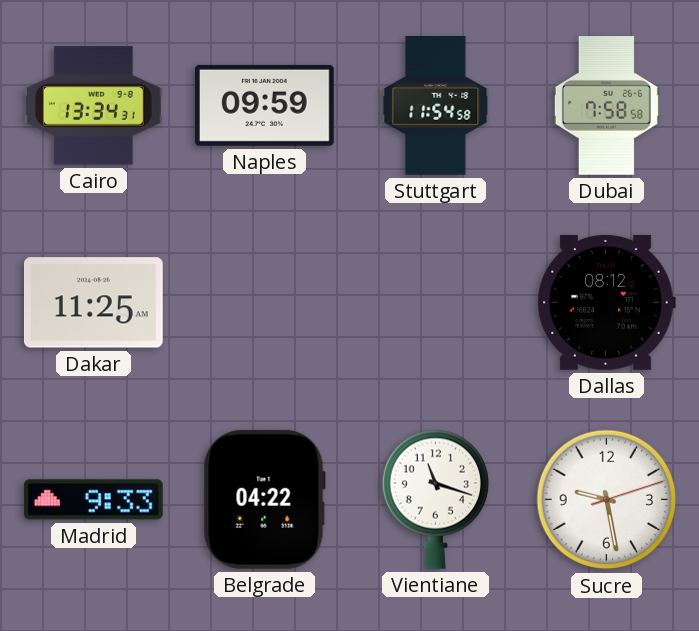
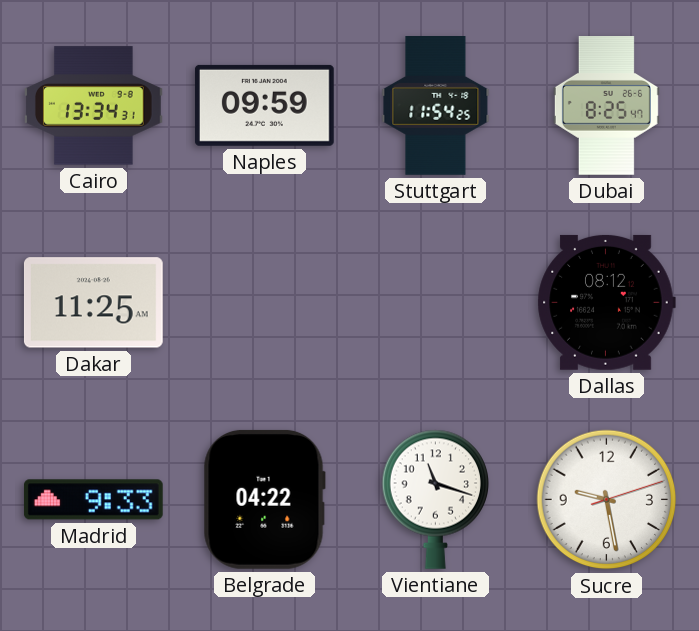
Stuttgart: 11:54:58 -> 11:54:25
Dubai: 7:58 -> 8:25
